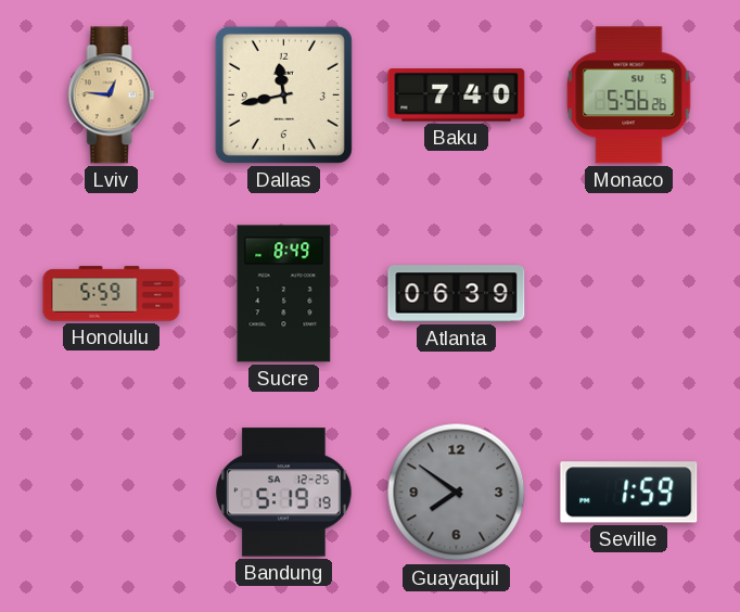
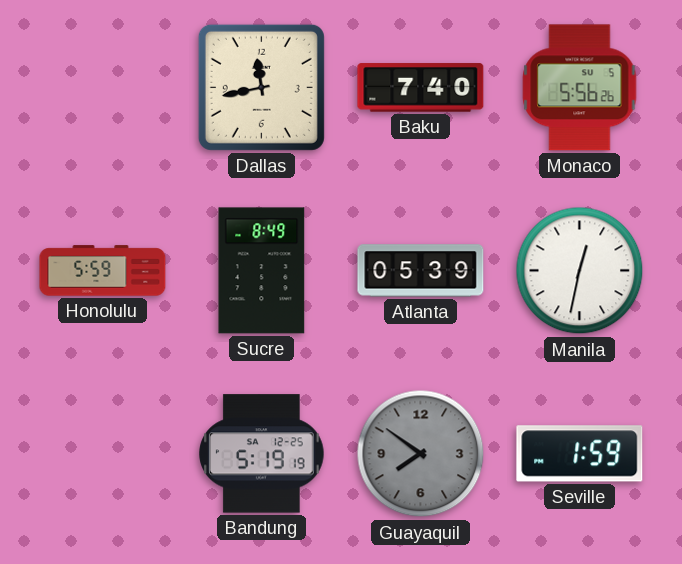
Lviv: 12:46 -> none
Atlanta: 06:39 -> 05:39
Manila: none -> 12:32
